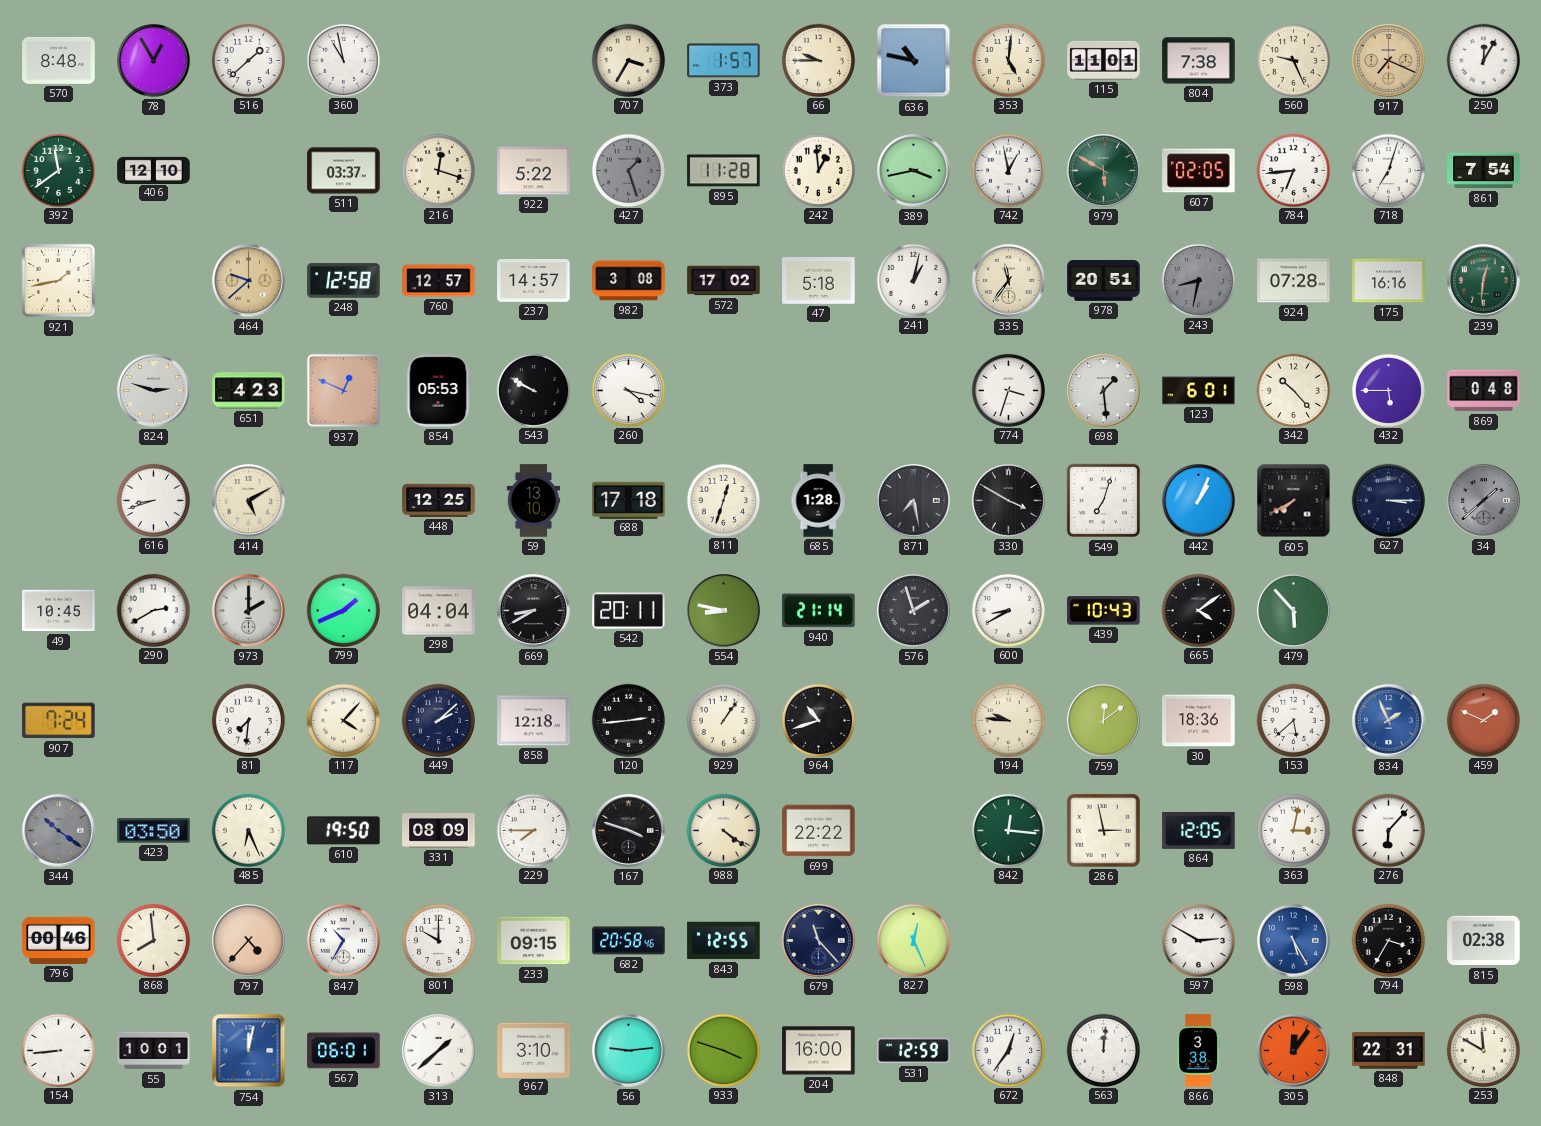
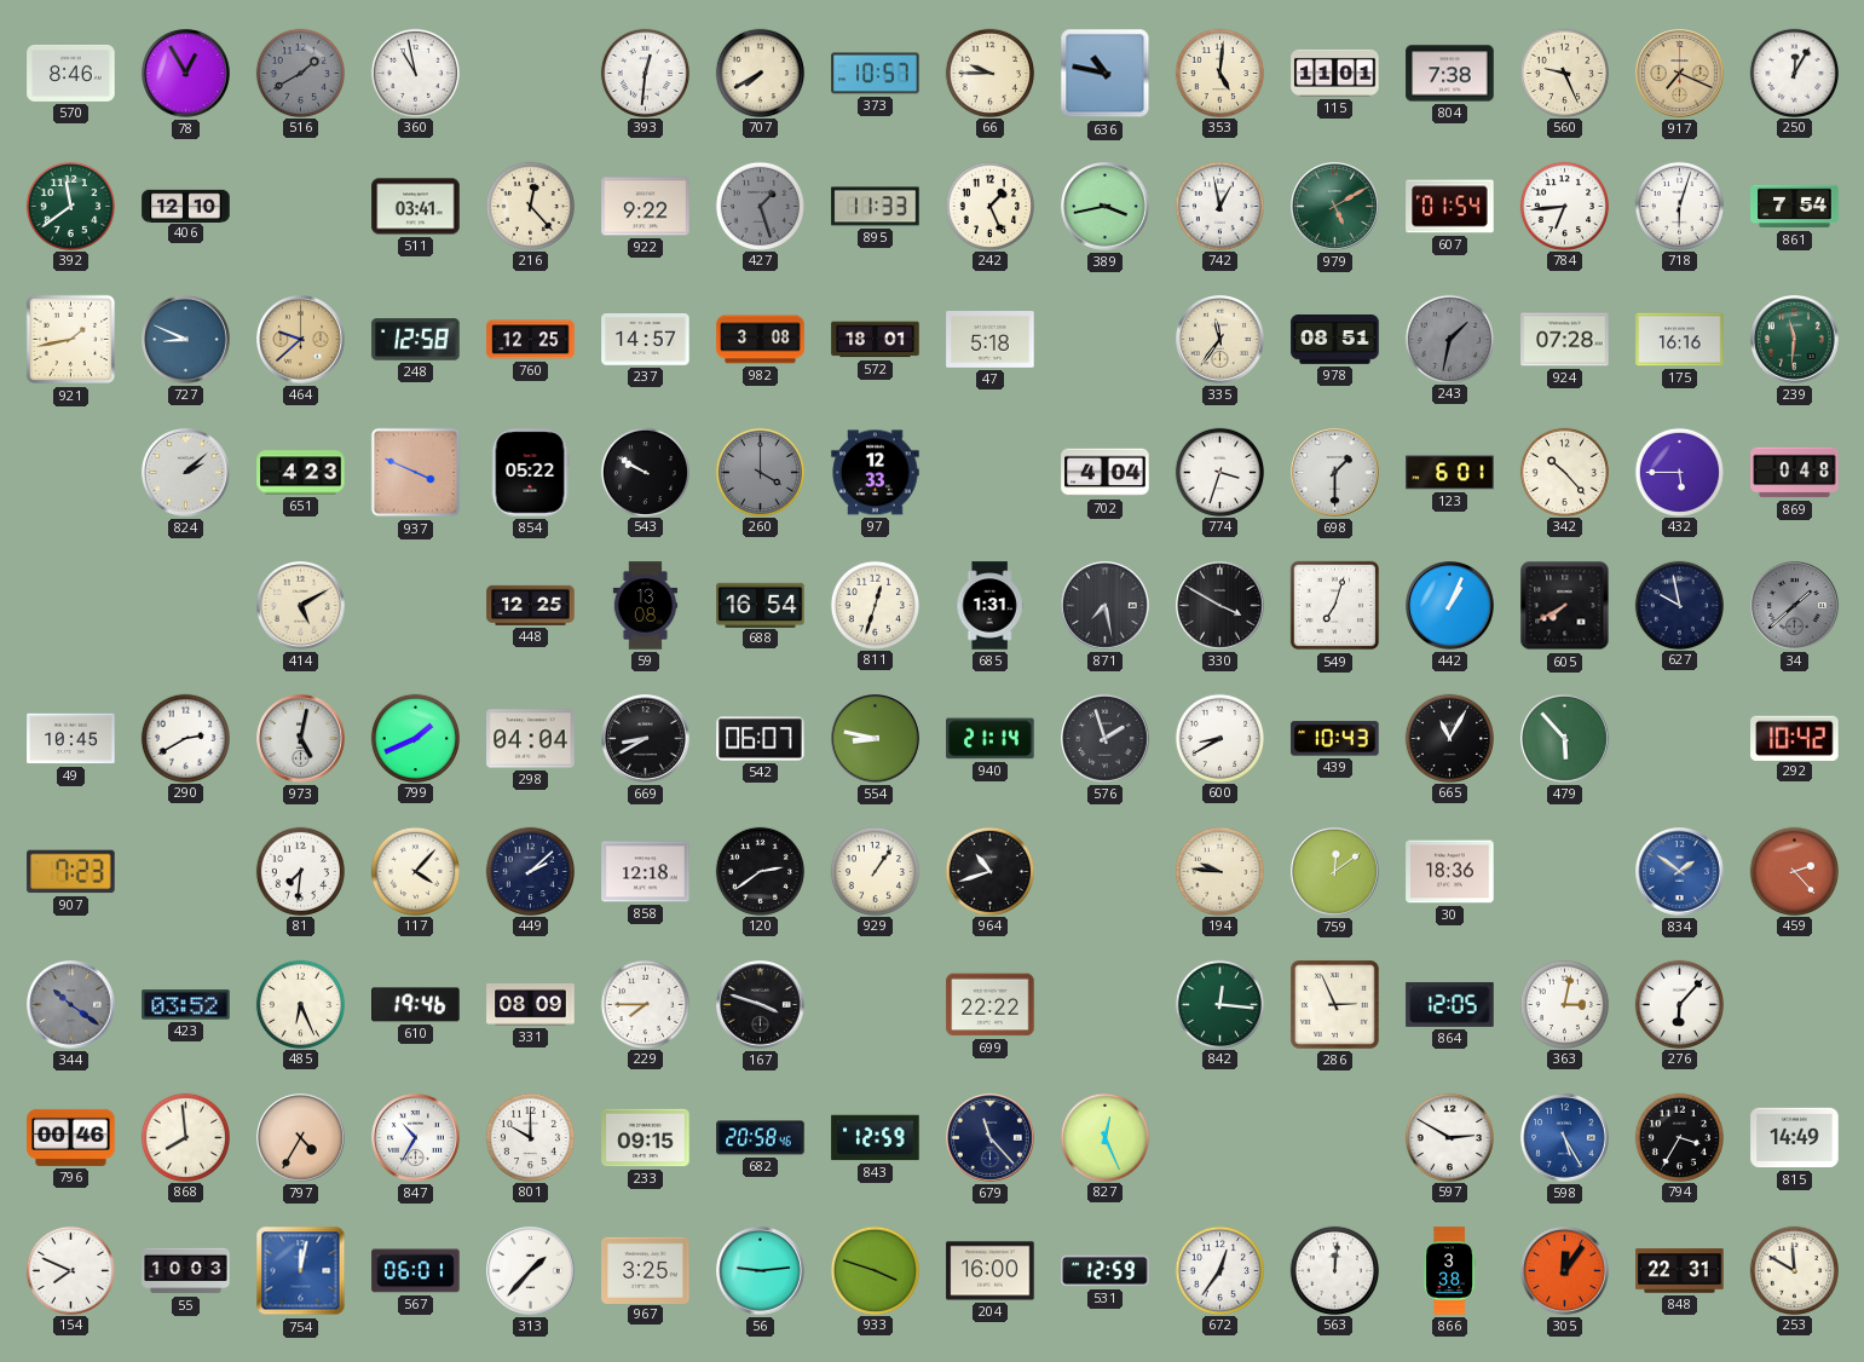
570: 8:48 -> 8:46
516: 1:38 -> 1:40
516 dial: white -> grey
393: none -> 12:31
707: 3:35 -> 7:40
373: 1:57 -> 10:57
511: 03:37 -> 03:41
216: 12:18 -> 12:23
922: 5:22 -> 9:22
895: 11:28 -> 11:33
242: 12:59 -> 1:26
979: 5:50 -> 5:10
607: 02:05 -> 01:54
718: 7:03 -> 6:03
727: none -> 8:49
760: 12:57 -> 12:25
572: 17:02 -> 18:01
241: 1:02 -> none
978: 20:51 -> 08:51
243: 8:32 -> 1:32
239: 12:31 -> 11:31
824: 2:48 -> 2:08
937: 12:49 -> 3:49
854: 05:53 -> 05:22
260: 4:17 -> 4:00
260 dial: white -> grey
97: none -> 12:33
702: none -> 4:04
698: 1:29 -> 1:30
616: 8:42 -> none
59: 13:10 -> 13:08
688: 17:18 -> 16:54
685: 1:28 -> 1:31
627: 3:15 -> 9:58
973: 2:00 -> 5:02
542: 20:11 -> 06:07
665: 4:09 -> 11:05
292: none -> 10:42
907: 7:24 -> 7:23
120: 2:44 -> 2:39
153: 5:38 -> none
834: 1:56 -> 1:51
459: 1:49 -> 2:23
423: 03:50 -> 03:52
610: 19:50 -> 19:46
988: 4:21 -> none
286: 2:58 -> 2:56
797: 4:37 -> 4:35
843: 12:55 -> 12:59
815: 02:38 -> 14:49
154: 8:44 -> 7:49
55: 10:01 -> 10:03
313: 1:38 -> 1:37
967: 3:10 -> 3:25
